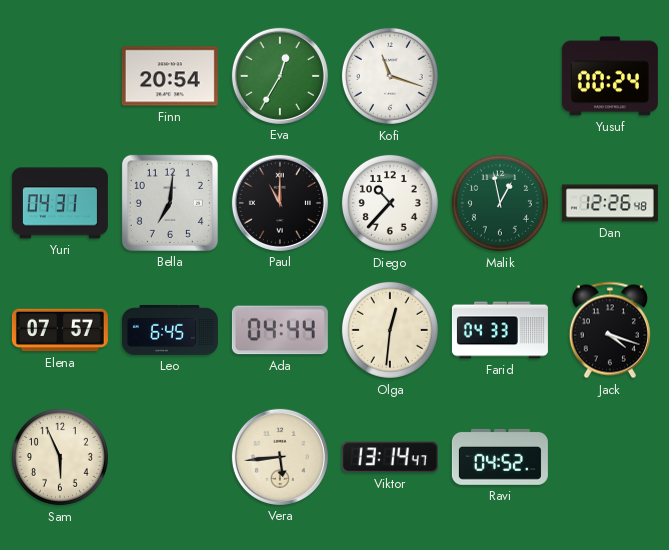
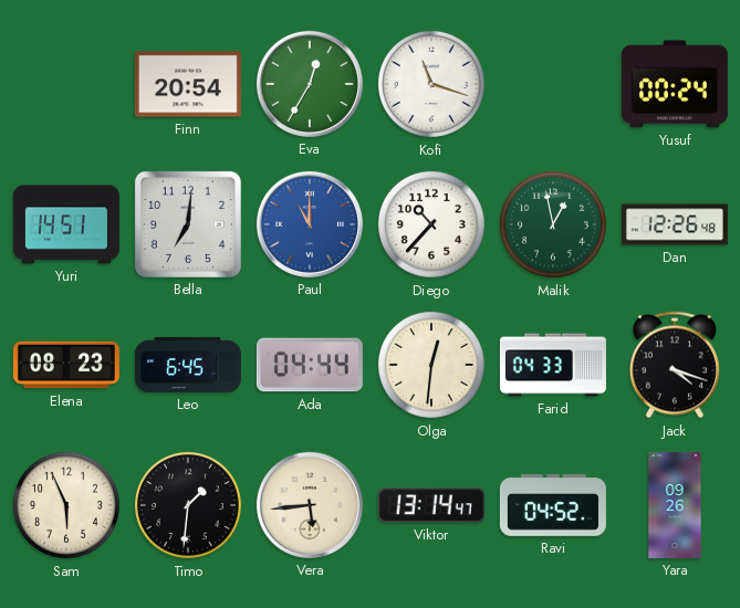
Yuri: 04:31 -> 14:51
Paul dial: black -> blue
Elena: 07:57 -> 08:23
Timo: none -> 1:31
Yara: none -> 09:26
